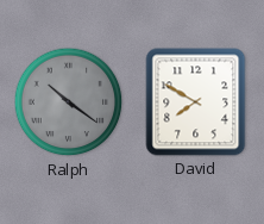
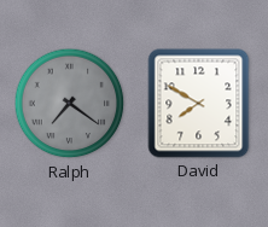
Ralph: 10:21 -> 7:21
